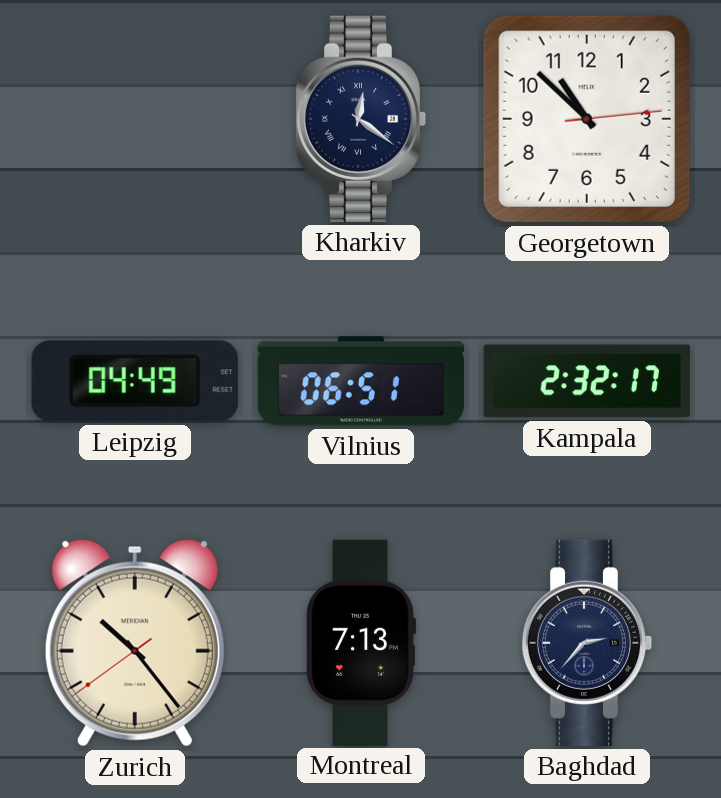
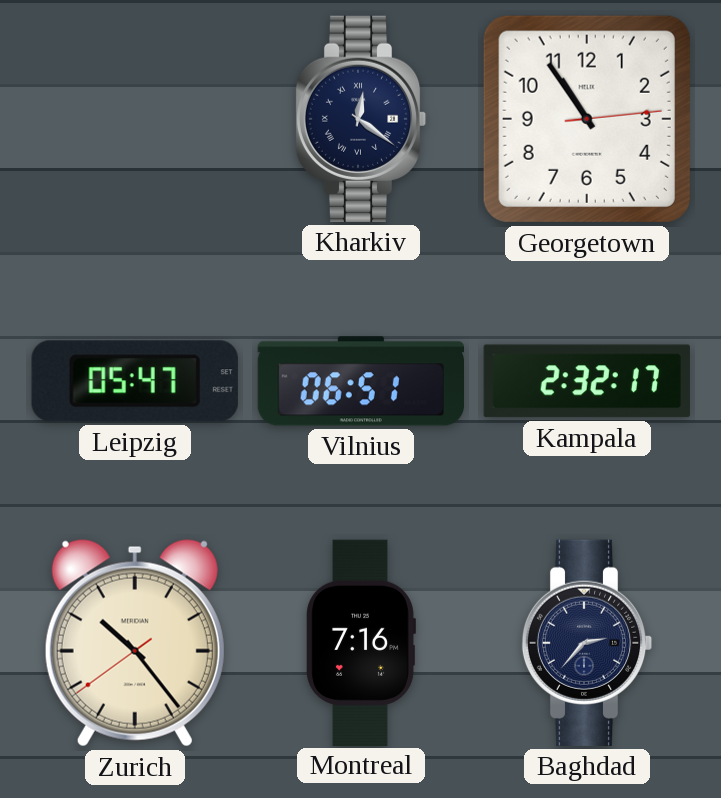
Georgetown: 10:52 -> 10:54
Leipzig: 04:49 -> 05:47
Montreal: 7:13 -> 7:16
